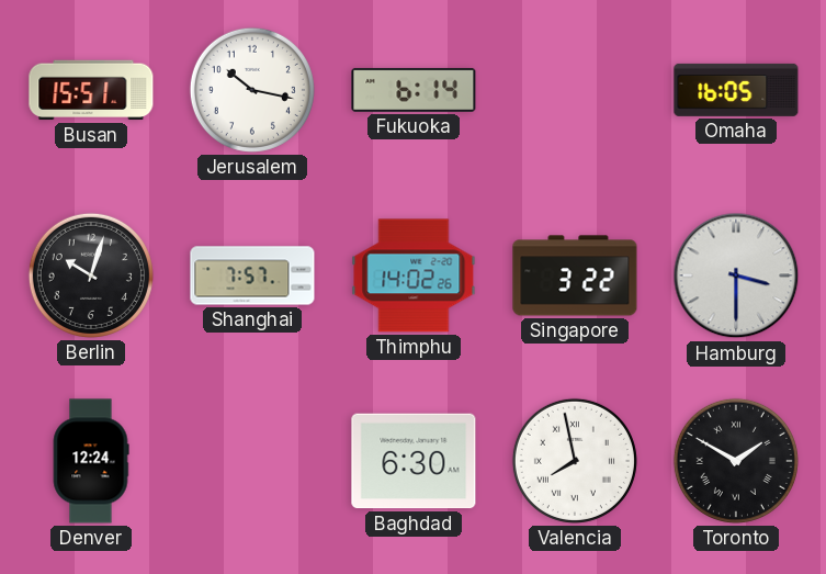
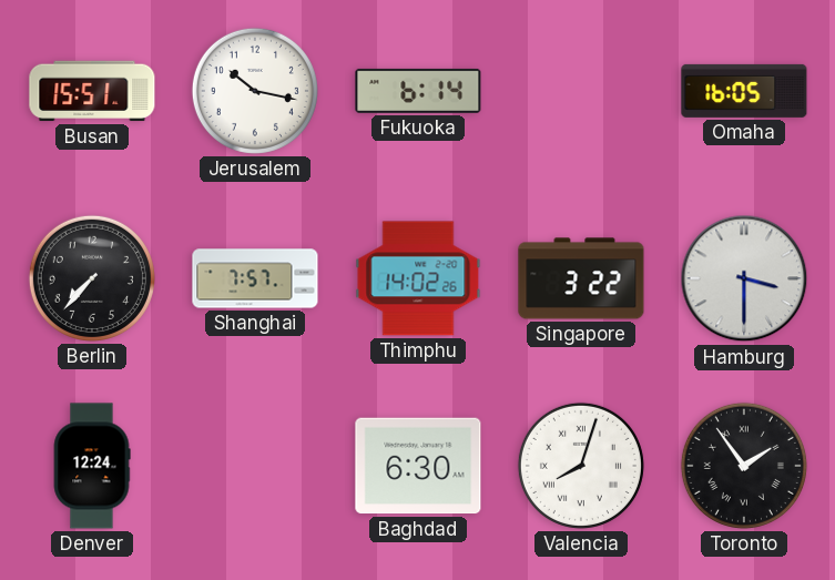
Berlin: 10:03 -> 7:37
Valencia: 7:58 -> 8:03
Toronto: 1:50 -> 1:54
